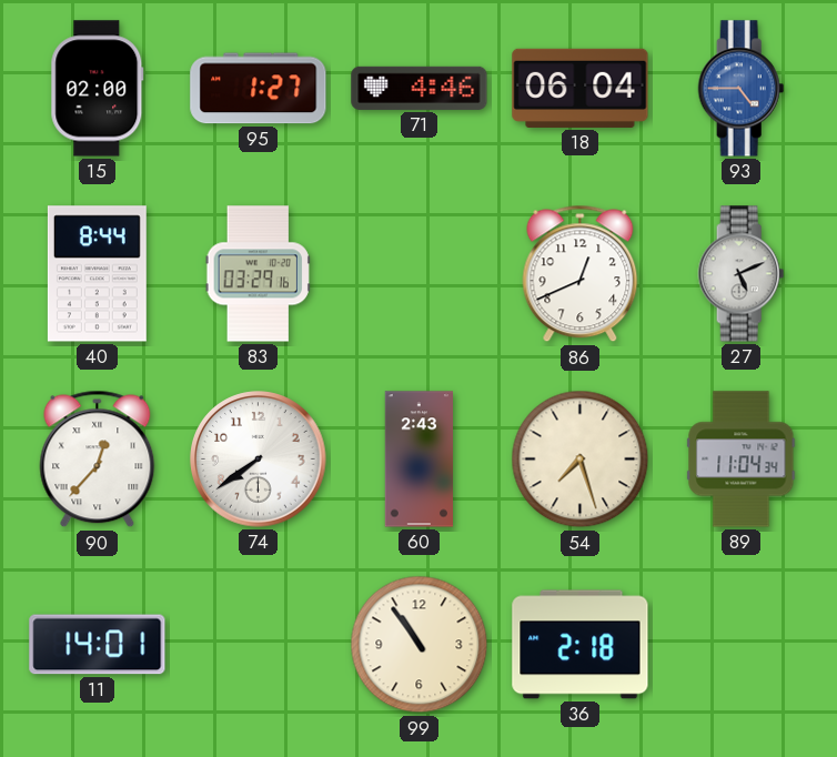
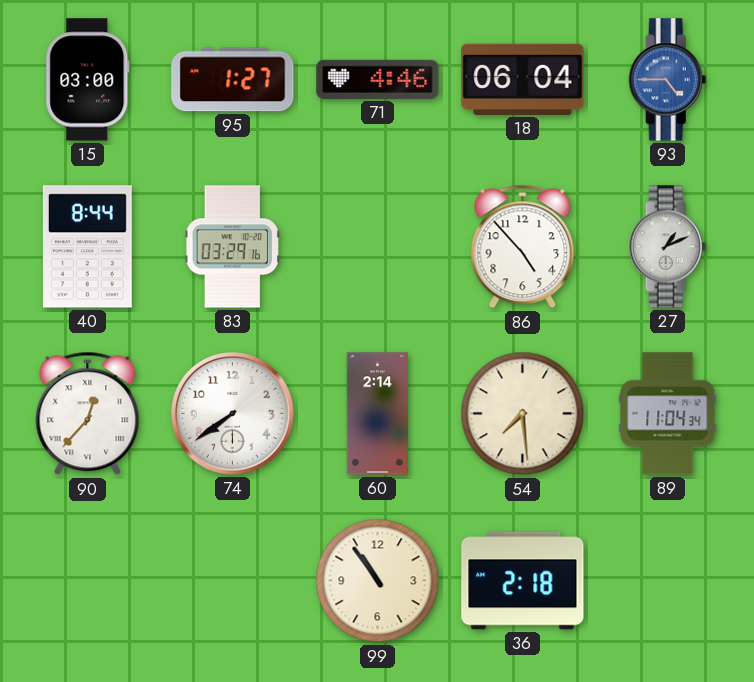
15: 02:00 -> 03:00
86: 12:41 -> 4:53
27: 5:11 -> 1:11
60: 2:43 -> 2:14
54: 7:27 -> 7:29
11: 14:01 -> none
